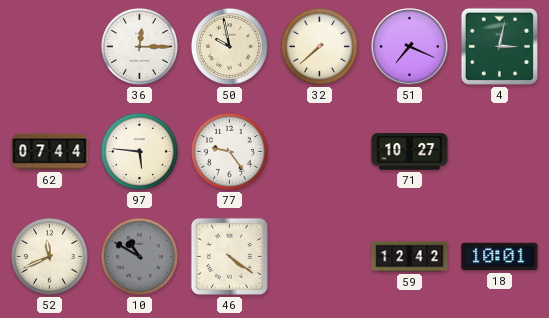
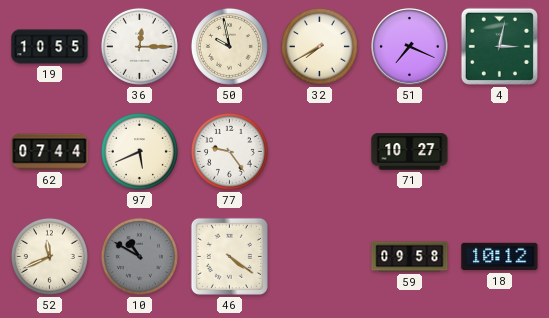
19: none -> 10:55
32: 7:38 -> 7:40
97: 5:46 -> 5:41
59: 12:42 -> 09:58
18: 10:01 -> 10:12
